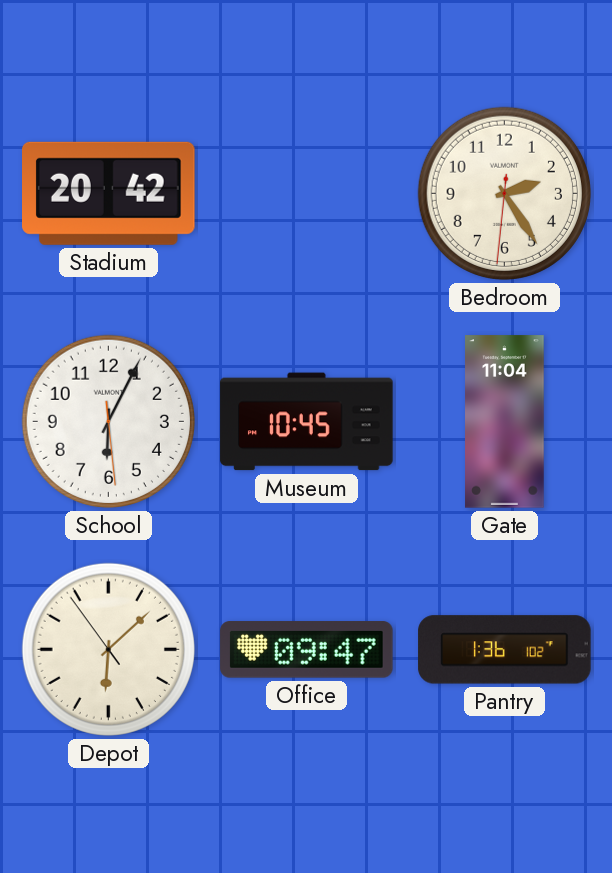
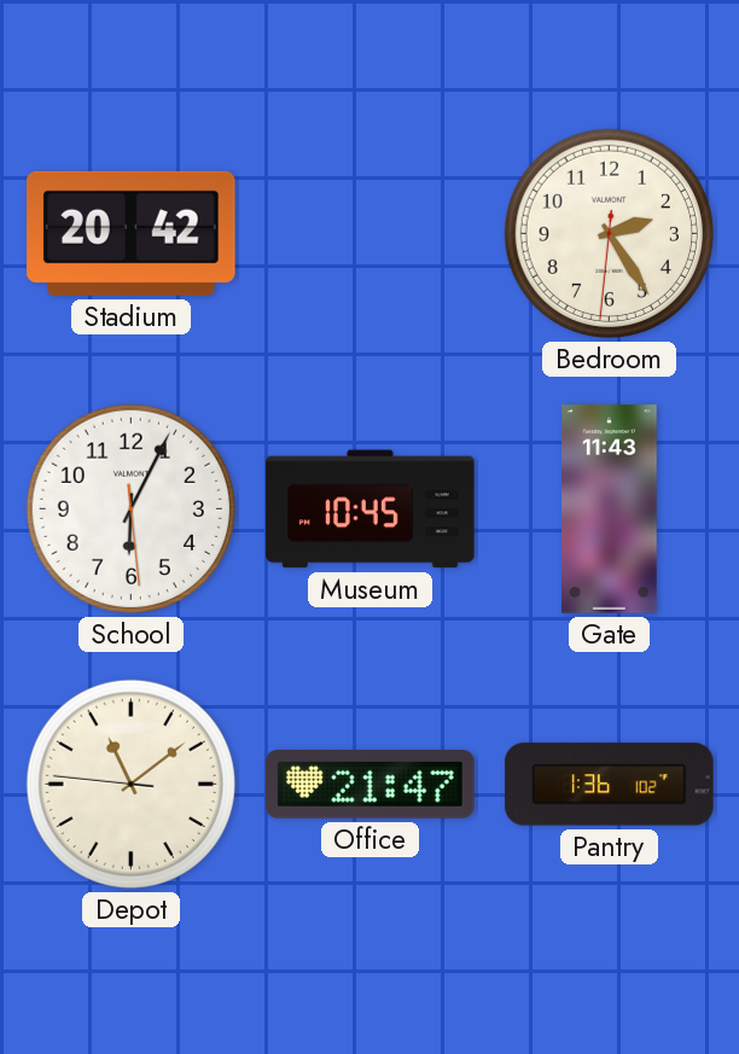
Gate: 11:04 -> 11:43
Depot: 6:07 -> 11:08
Office: 09:47 -> 21:47
